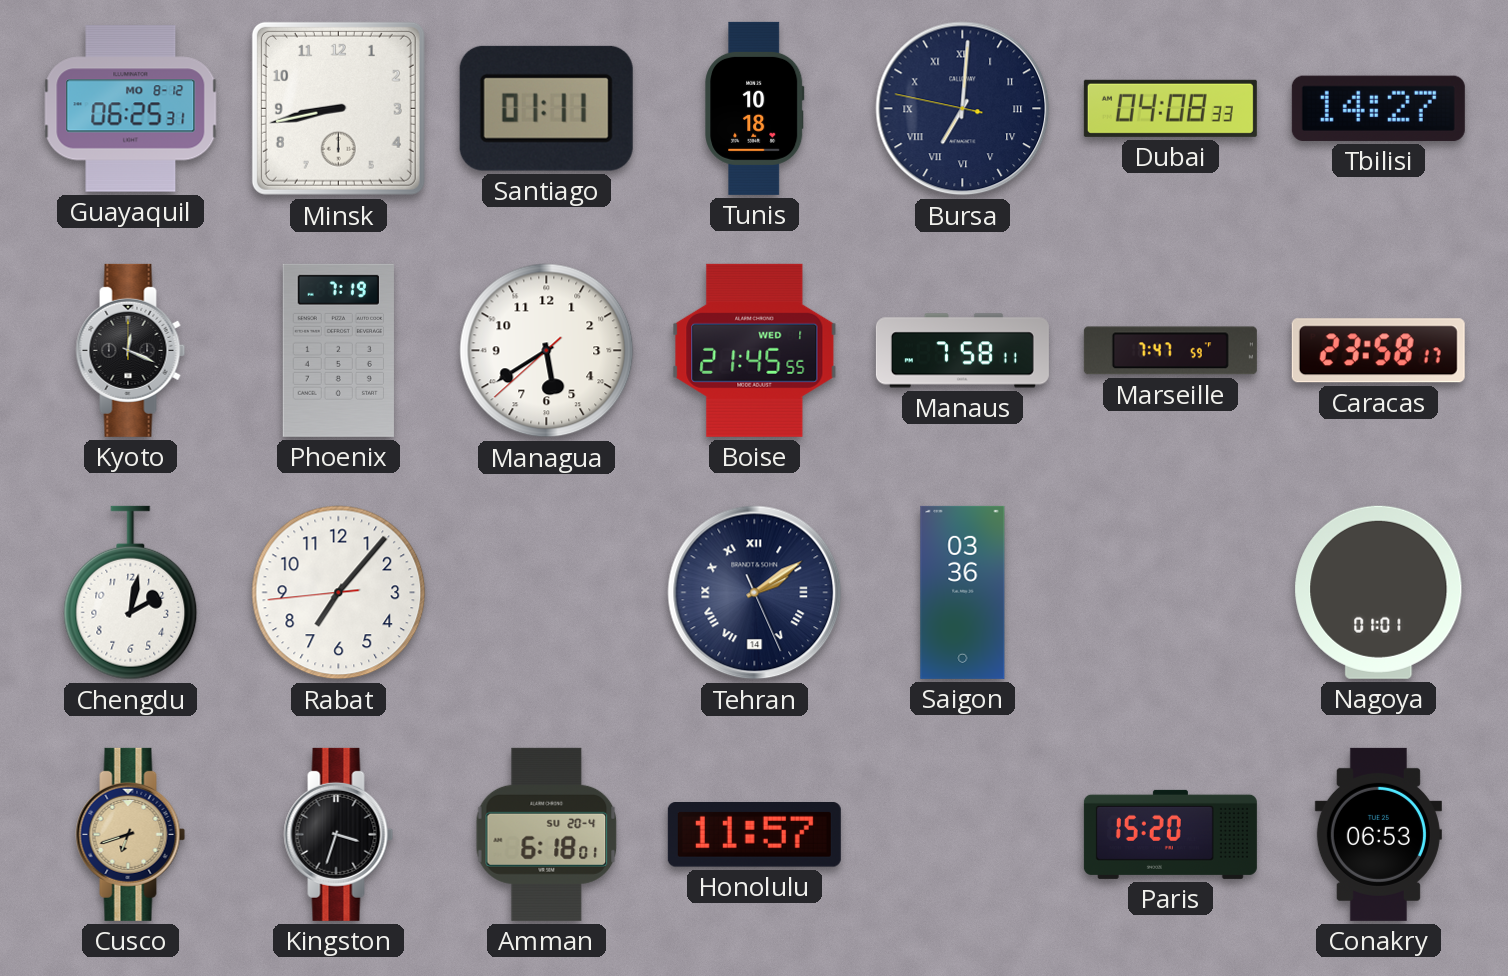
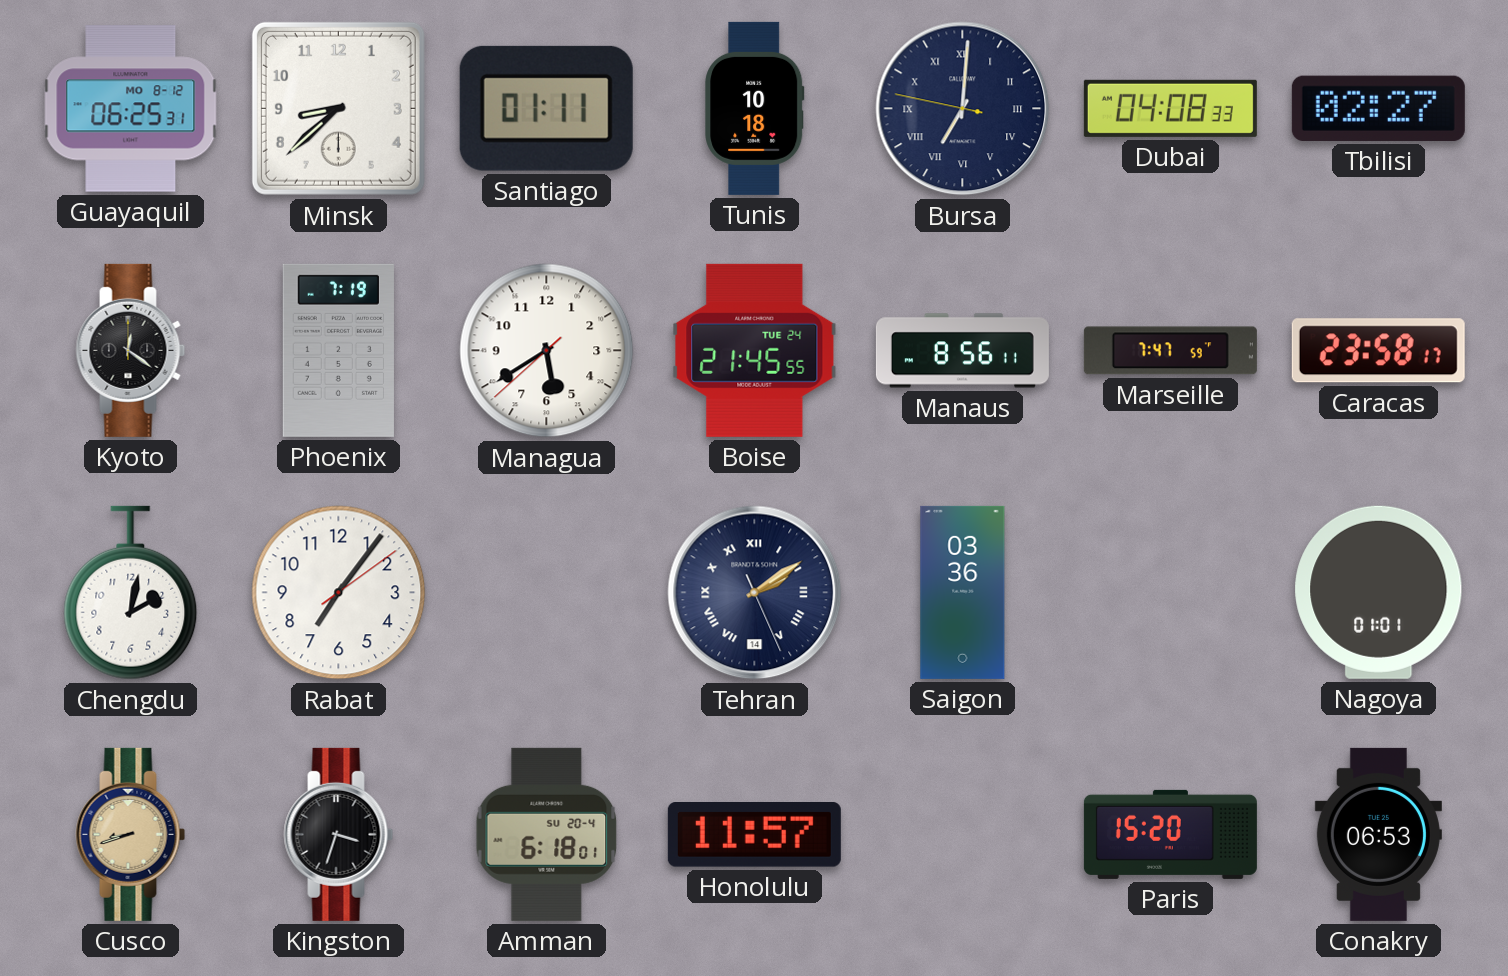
Minsk: 8:43 -> 8:38
Tbilisi: 14:27 -> 02:27
Kyoto: 12:19 -> 12:21
Boise date: WED 1 -> TUE 24
Manaus: 7:58 -> 8:56
Rabat: 7:06:44 -> 7:06:09
Cusco: 6:42 -> 8:42
